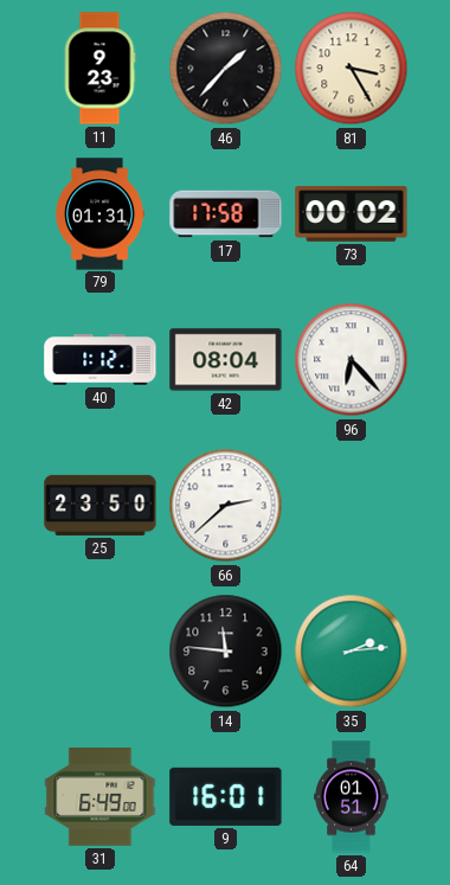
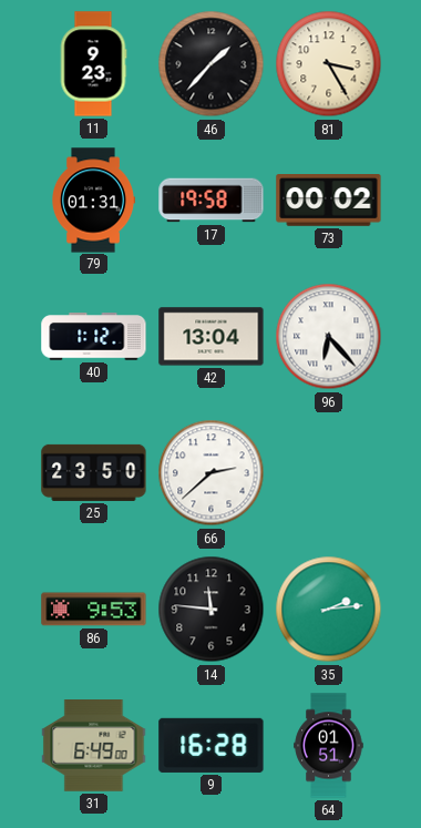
17: 17:58 -> 19:58
42: 08:04 -> 13:04
86: none -> 9:53
9: 16:01 -> 16:28
